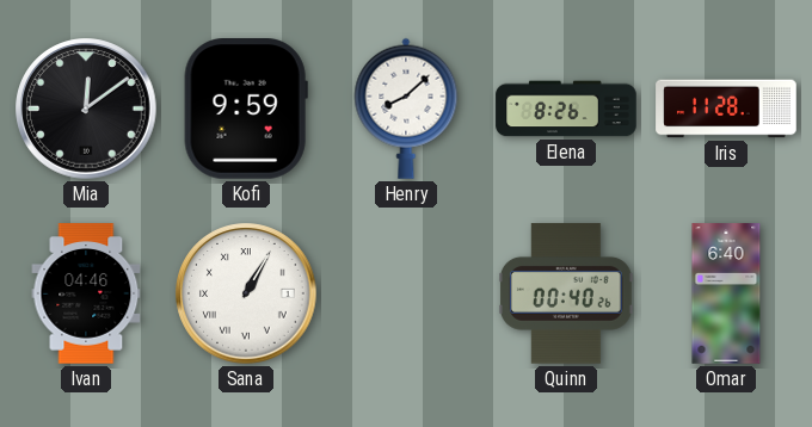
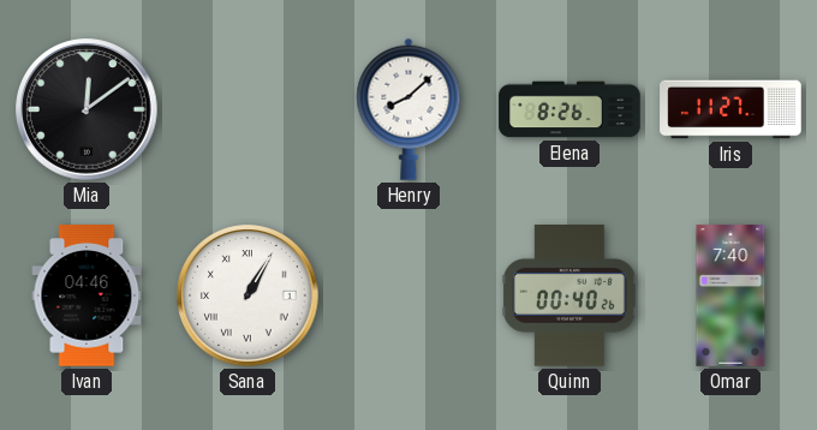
Kofi: 9:59 -> none
Iris: 11:28 -> 11:27
Omar: 6:40 -> 7:40
